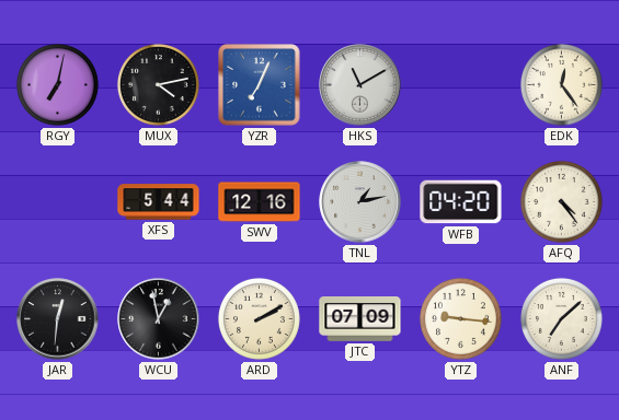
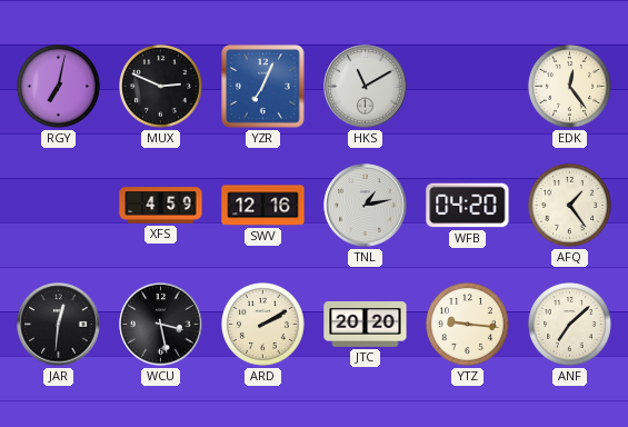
MUX: 4:13 -> 2:49
XFS: 5:44 -> 4:59
AFQ: 4:24 -> 1:24
WCU: 12:58 -> 3:28
JTC: 07:09 -> 20:20
